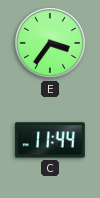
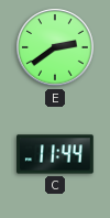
E: 3:36 -> 2:39
